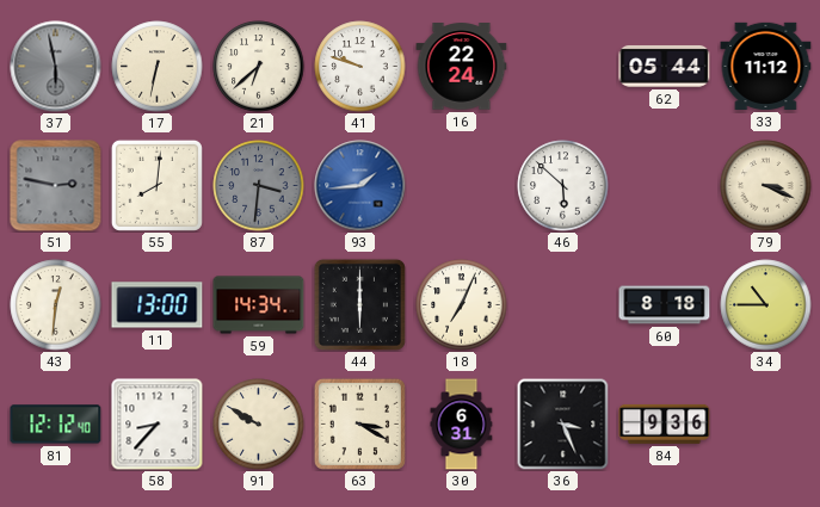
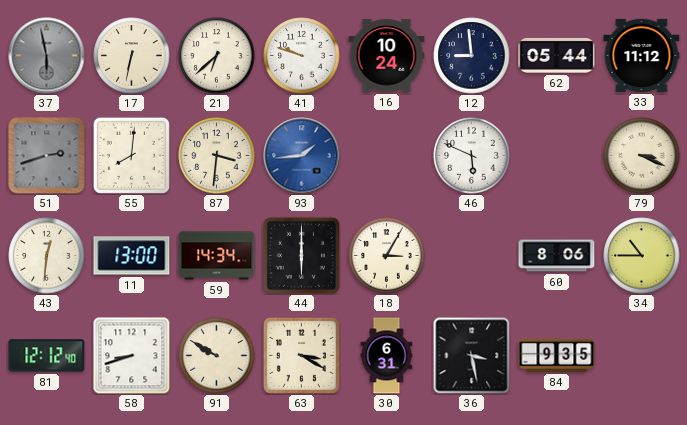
16: 22:24 -> 10:24
12: none -> 8:59
51: 2:47 -> 2:42
87 dial: grey -> cream
46: 5:52 -> 5:49
18: 7:04 -> 3:05
60: 8:18 -> 8:06
58: 8:37 -> 8:42
36: 3:26 -> 3:28
84: 9:36 -> 9:35
